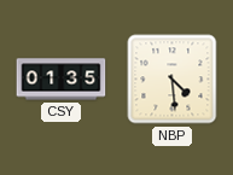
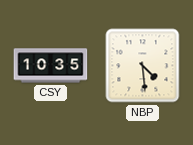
CSY: 01:35 -> 10:35
